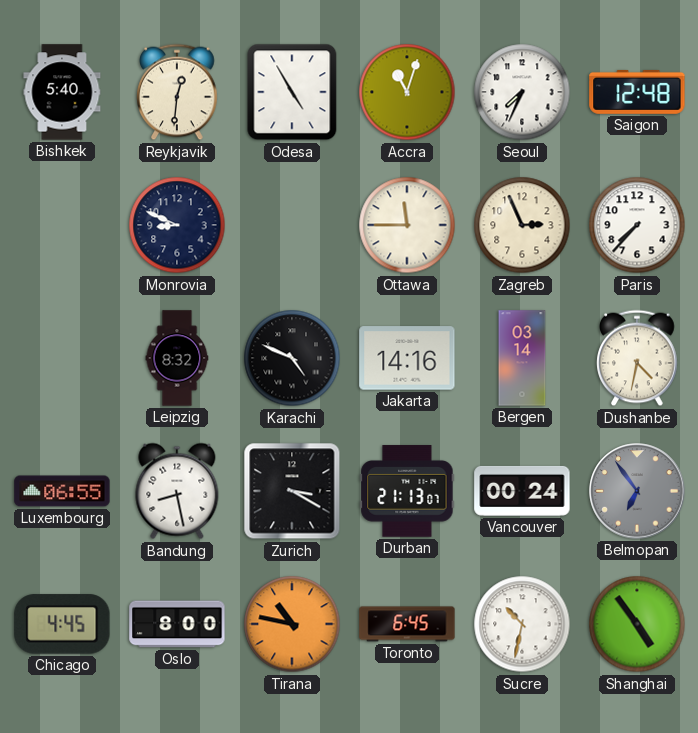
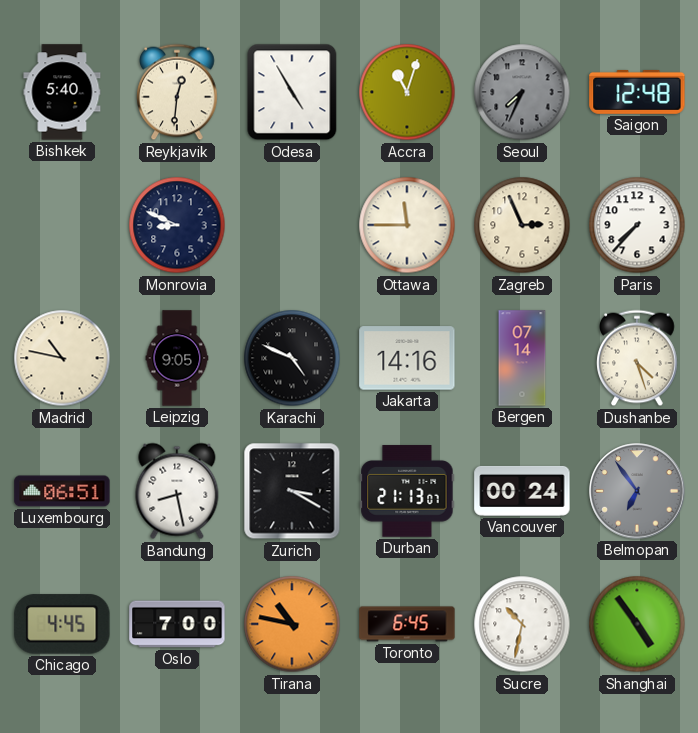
Seoul dial: white -> grey
Madrid: none -> 10:47
Leipzig: 8:32 -> 9:05
Bergen: 03:14 -> 07:14
Dushanbe: 4:32 -> 4:27
Luxembourg: 06:55 -> 06:51
Oslo: 8:00 -> 7:00
